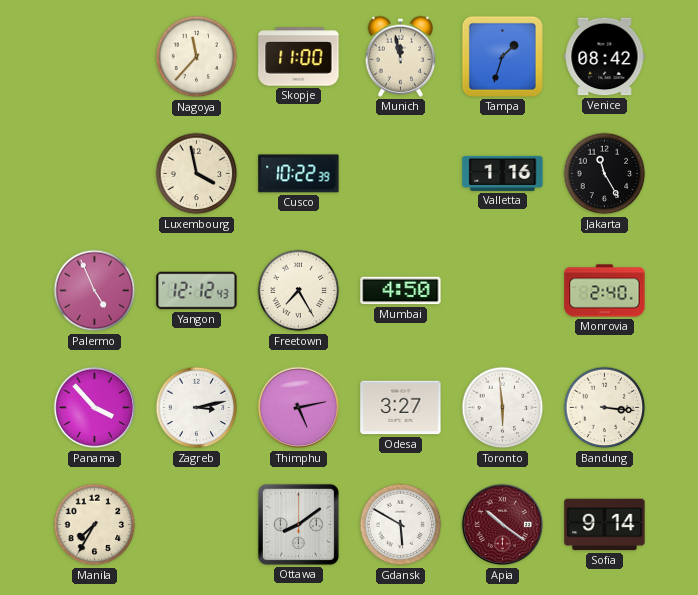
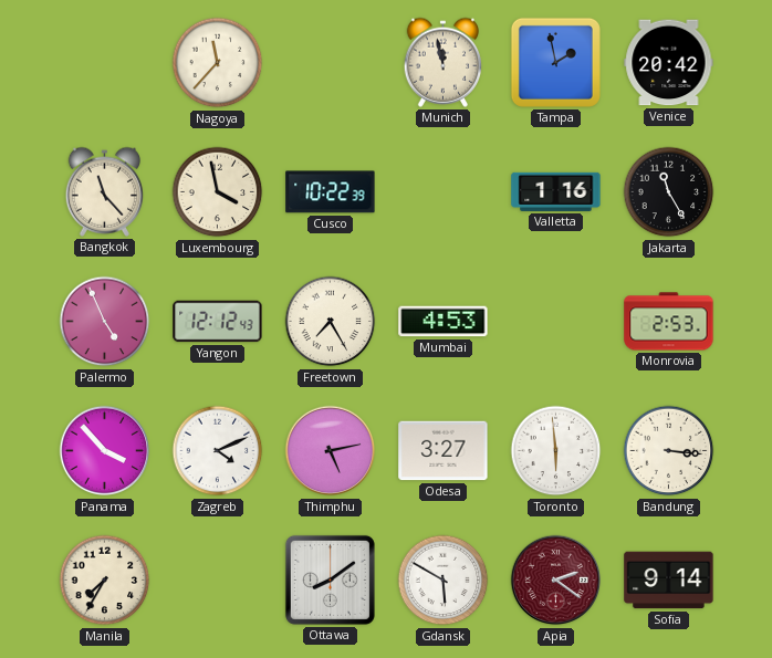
Skopje: 11:00 -> none
Tampa: 1:33 -> 1:58
Venice: 08:42 -> 20:42
Bangkok: none -> 11:23
Mumbai: 4:50 -> 4:53
Monrovia: 2:40 -> 2:53
Zagreb: 3:13 -> 4:11
Apia: 10:21 -> 2:21
